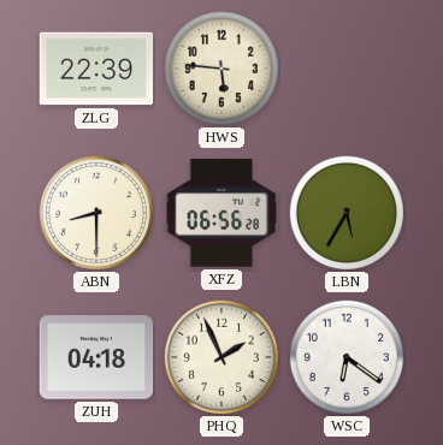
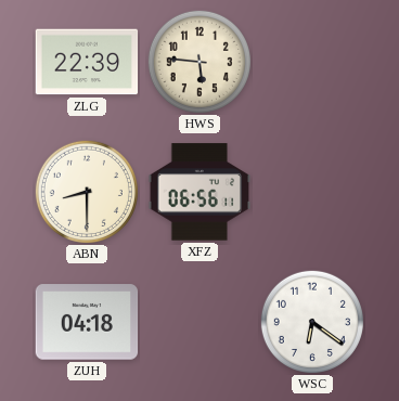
XFZ: 06:56:28 -> 06:56:11
LBN: 5:35 -> none
PHQ: 1:56 -> none
